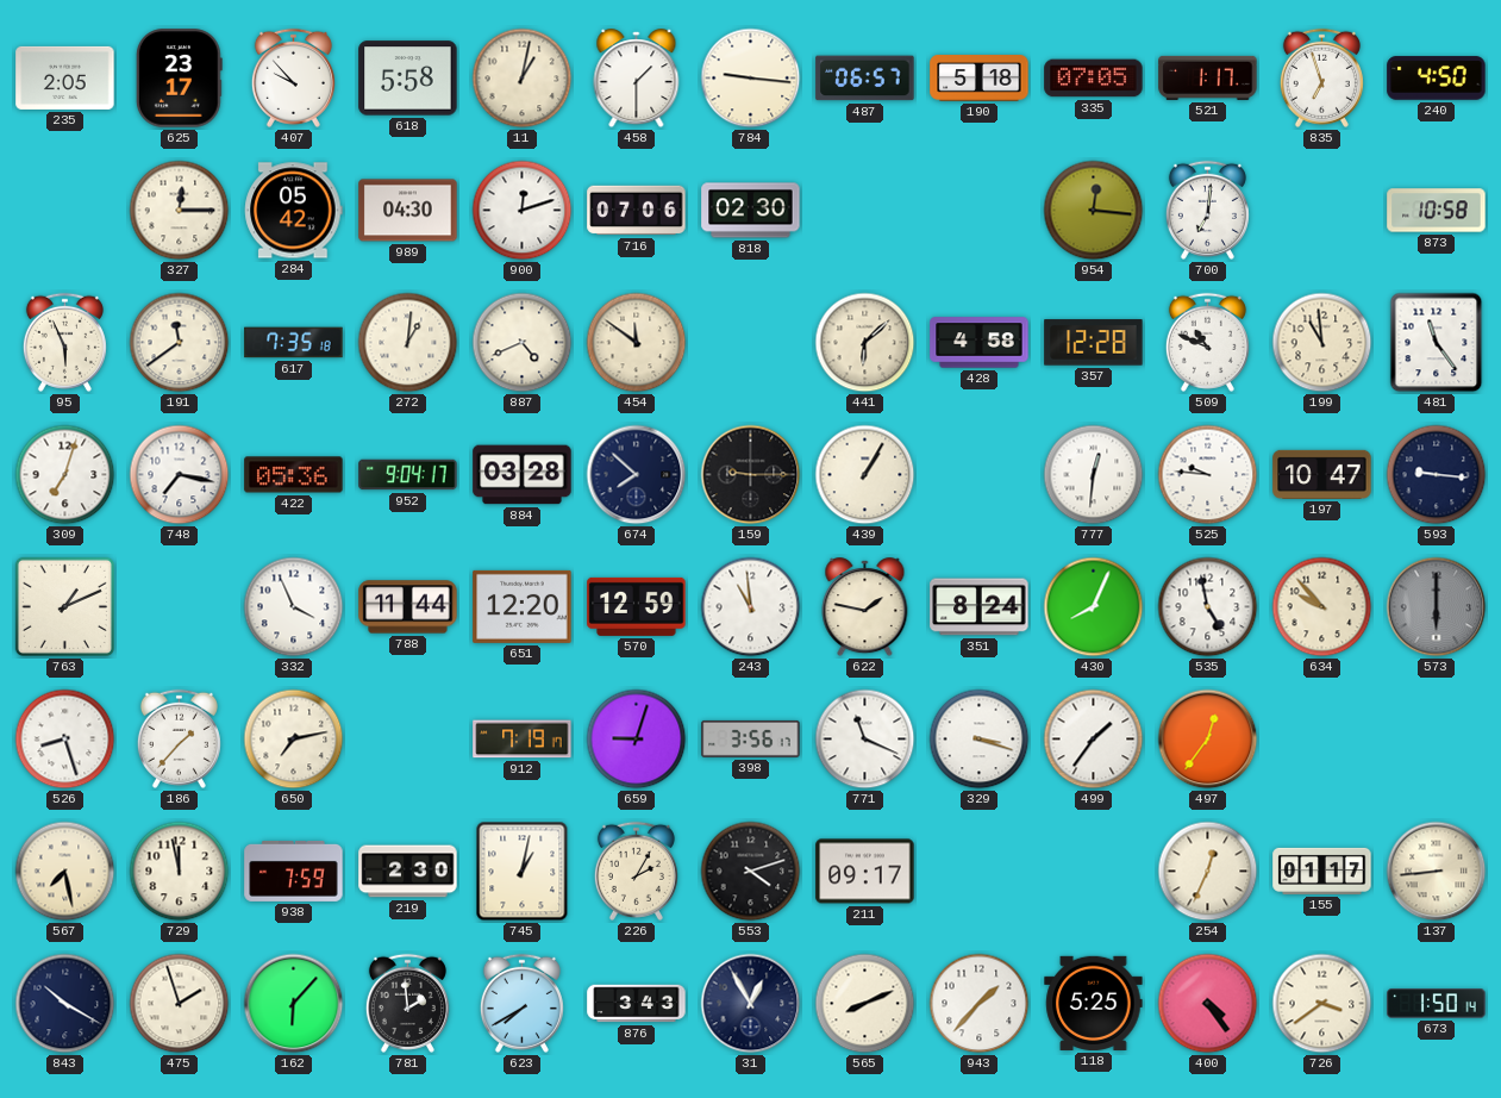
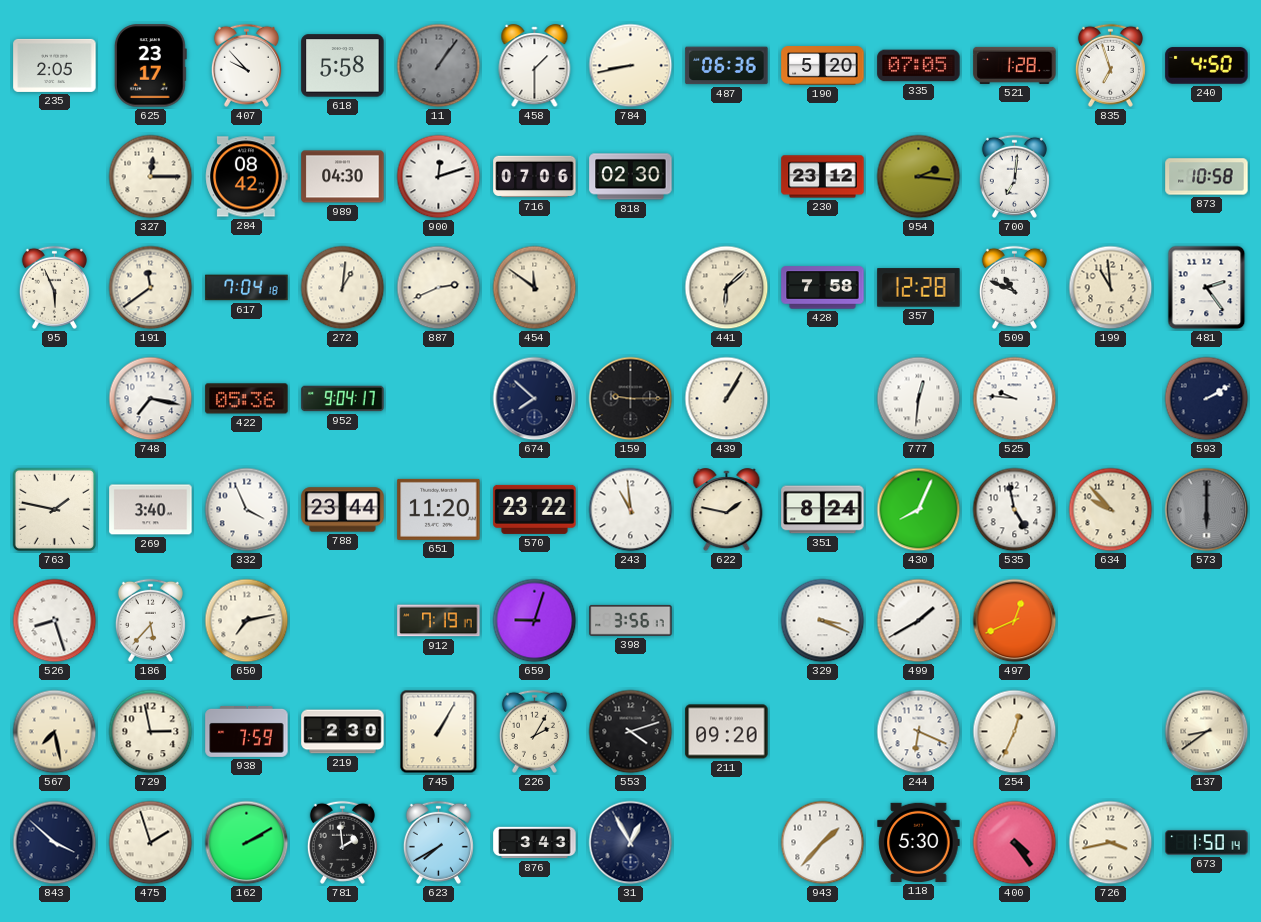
11: 1:02 -> 1:06
11 dial: cream -> grey
784: 9:16 -> 8:43
487: 06:57 -> 06:36
190: 5:18 -> 5:20
521: 1:17 -> 1:28
284: 05:42 -> 08:42
230: none -> 23:12
954: 12:16 -> 2:16
617: 7:35 -> 7:04
887: 4:41 -> 2:41
428: 4:58 -> 7:58
481: 11:24 -> 2:24
309: 7:03 -> none
884: 03:28 -> none
197: 10:47 -> none
593: 9:16 -> 2:10
763: 1:11 -> 1:47
269: none -> 3:40
788: 11:44 -> 23:44
651: 12:20 -> 11:20
570: 12:59 -> 23:22
186: 1:37 -> 5:37
771: 11:19 -> none
329: 3:18 -> 3:19
499: 1:36 -> 1:40
497: 12:36 -> 12:41
729: 11:58 -> 2:58
745: 1:02 -> 1:05
211: 09:17 -> 09:20
244: none -> 6:19
155: 01:17 -> none
137: 8:44 -> 8:39
843: 10:20 -> 3:52
162: 6:07 -> 2:10
565: 8:11 -> none
118: 5:25 -> 5:30
726: 3:39 -> 3:43
